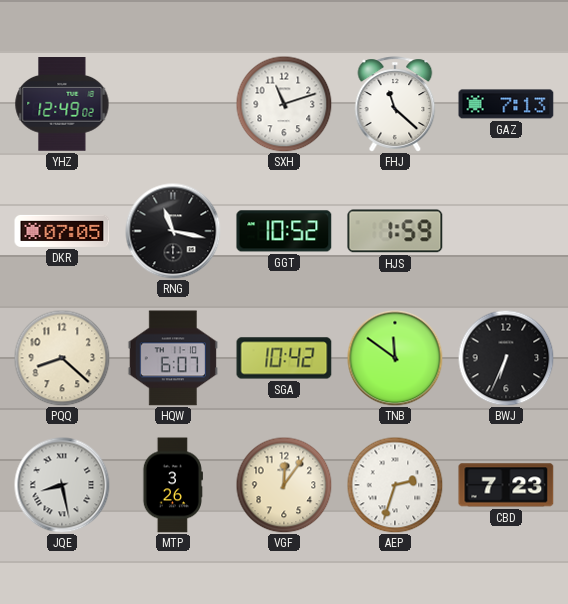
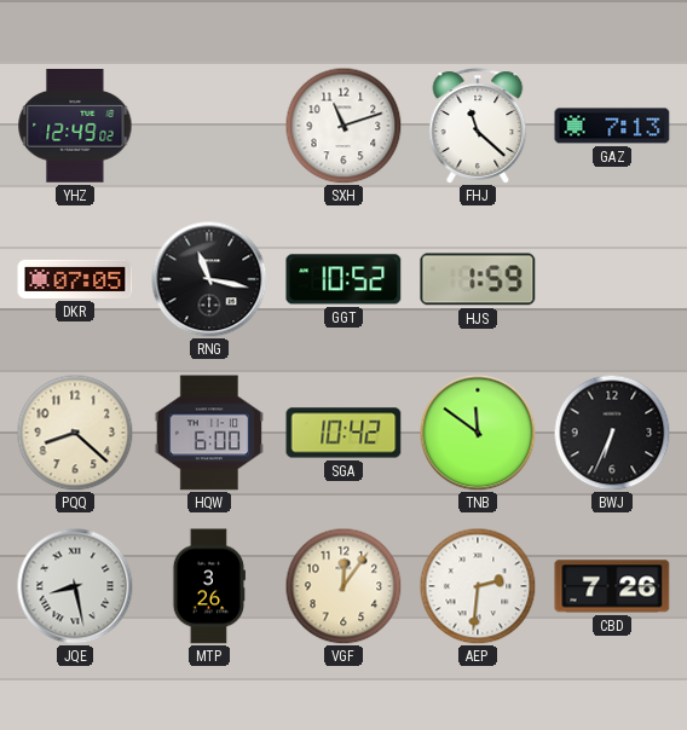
HQW: 6:07 -> 6:00
AEP: 2:33 -> 2:31
CBD: 7:23 -> 7:26
